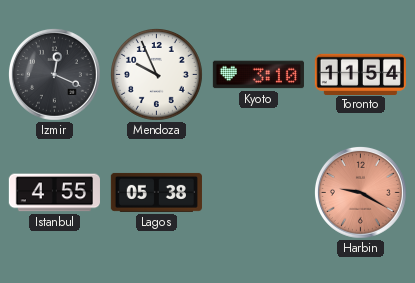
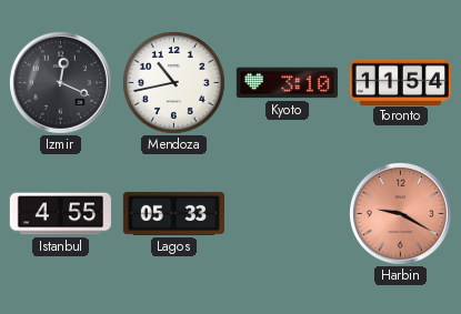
Mendoza: 9:56 -> 10:43
Lagos: 05:38 -> 05:33
